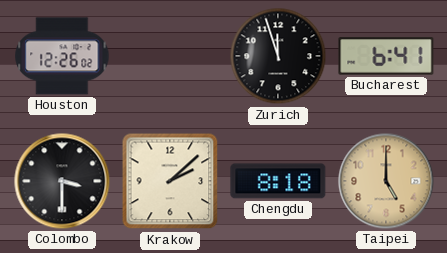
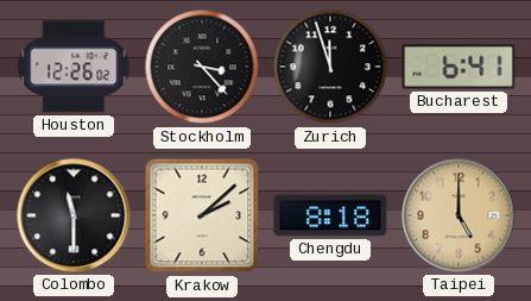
Stockholm: none -> 3:23
Colombo: 3:30 -> 11:30
